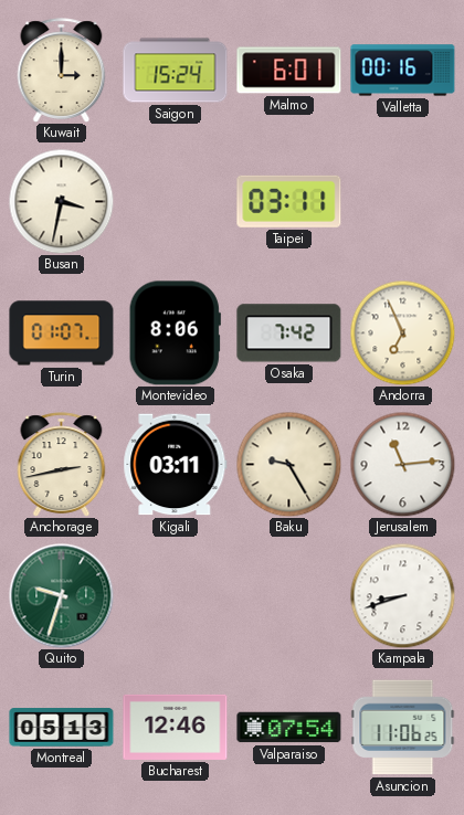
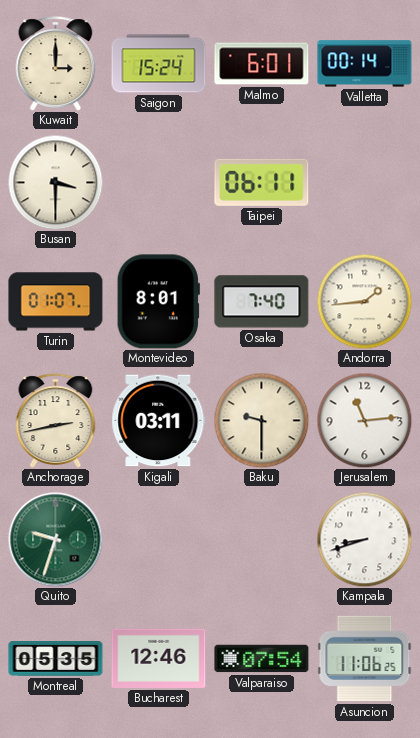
Valletta: 00:16 -> 00:14
Busan: 3:32 -> 3:30
Taipei: 03:11 -> 06:11
Montevideo: 8:06 -> 8:01
Osaka: 7:42 -> 7:40
Andorra: 6:56 -> 1:44
Baku: 9:25 -> 9:30
Montreal: 05:13 -> 05:35
